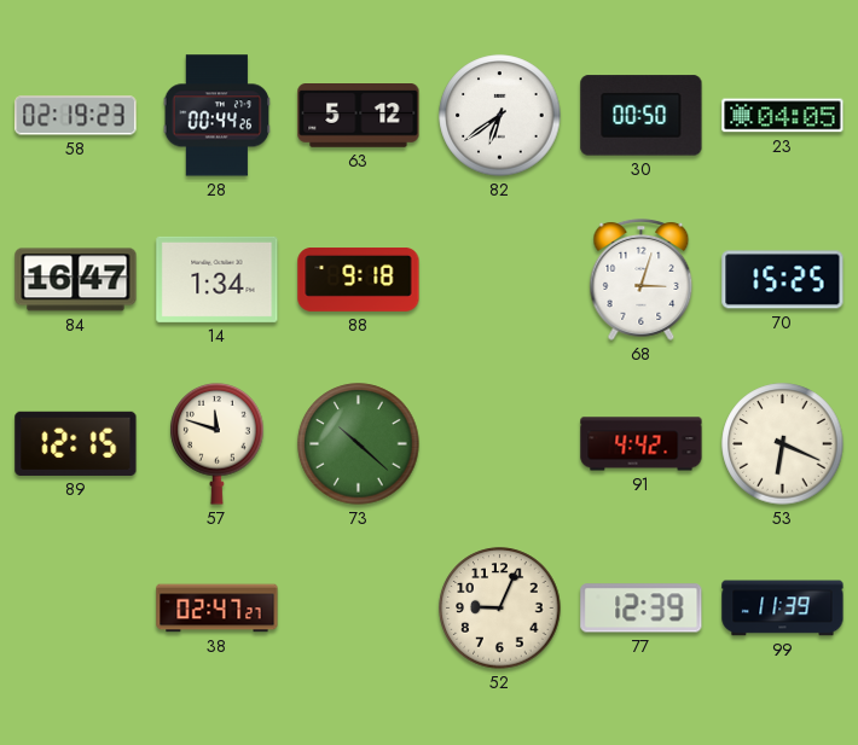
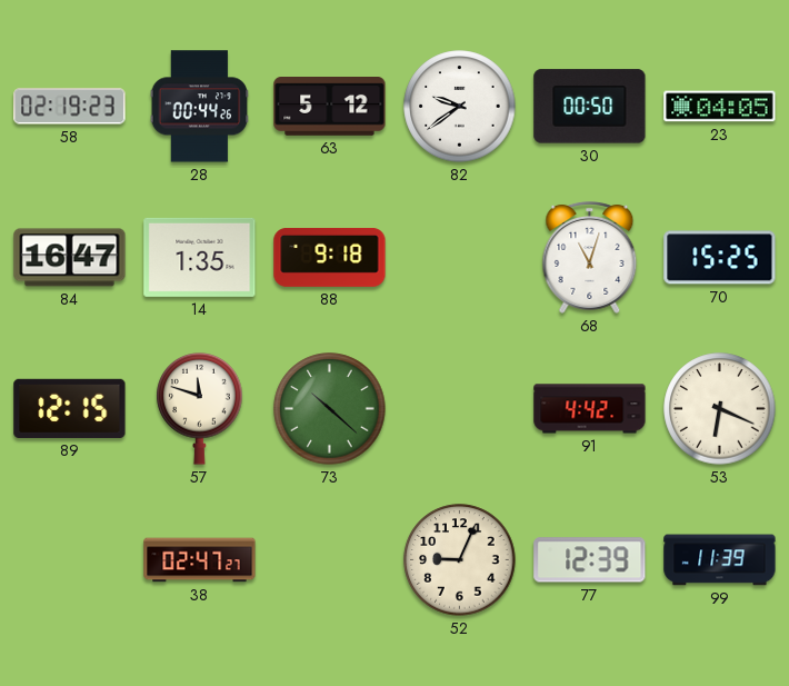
82: 6:39 -> 9:39
14: 1:34 -> 1:35
68: 3:03 -> 11:03
